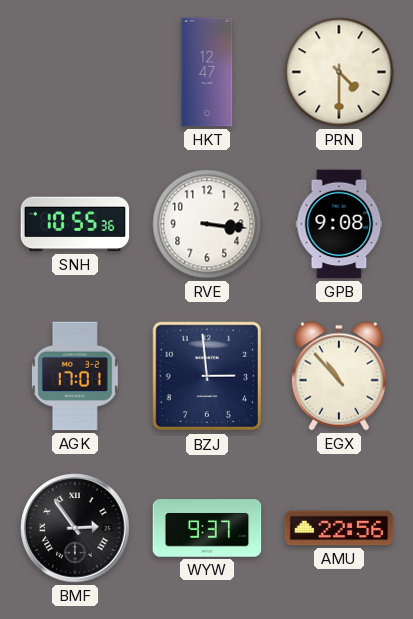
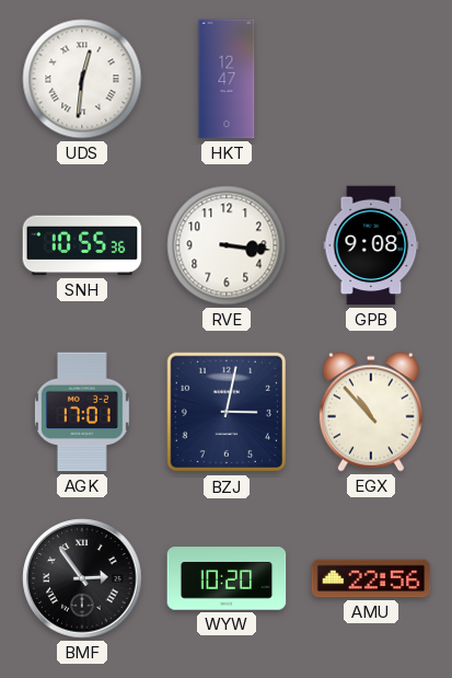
UDS: none -> 12:31
PRN: 4:30 -> none
BZJ: 2:59 -> 3:02
WYW: 9:37 -> 10:20
